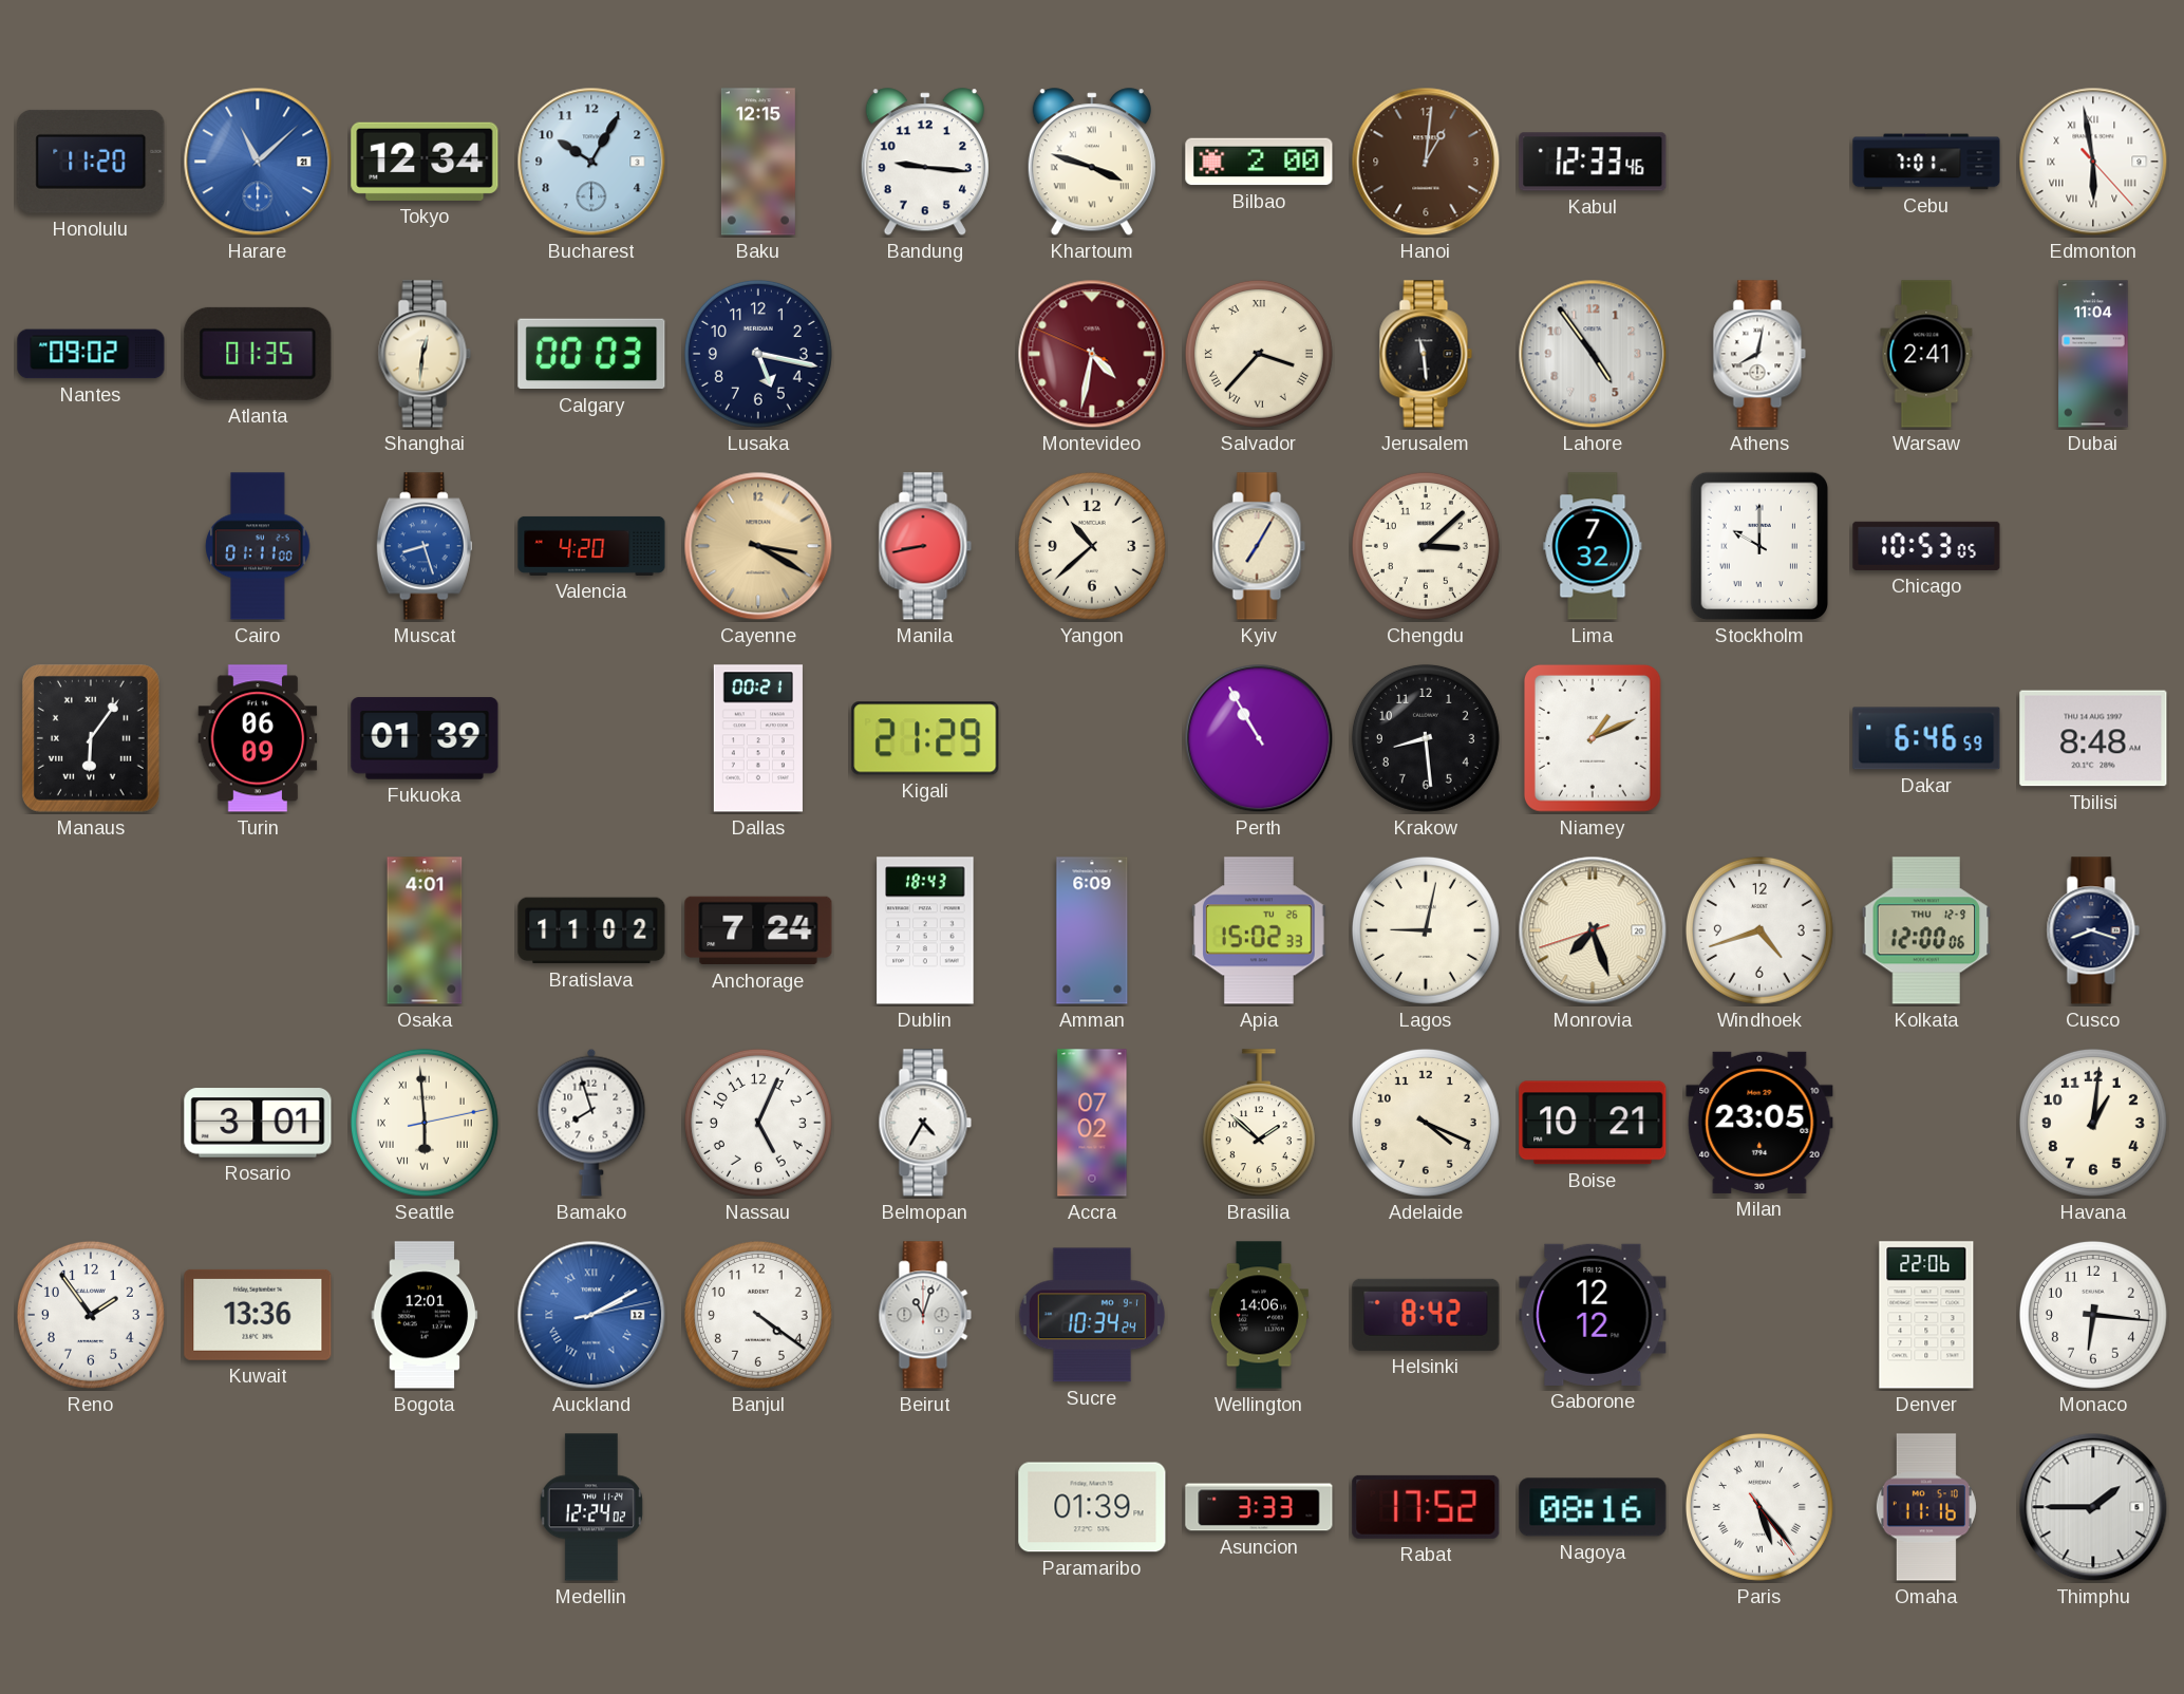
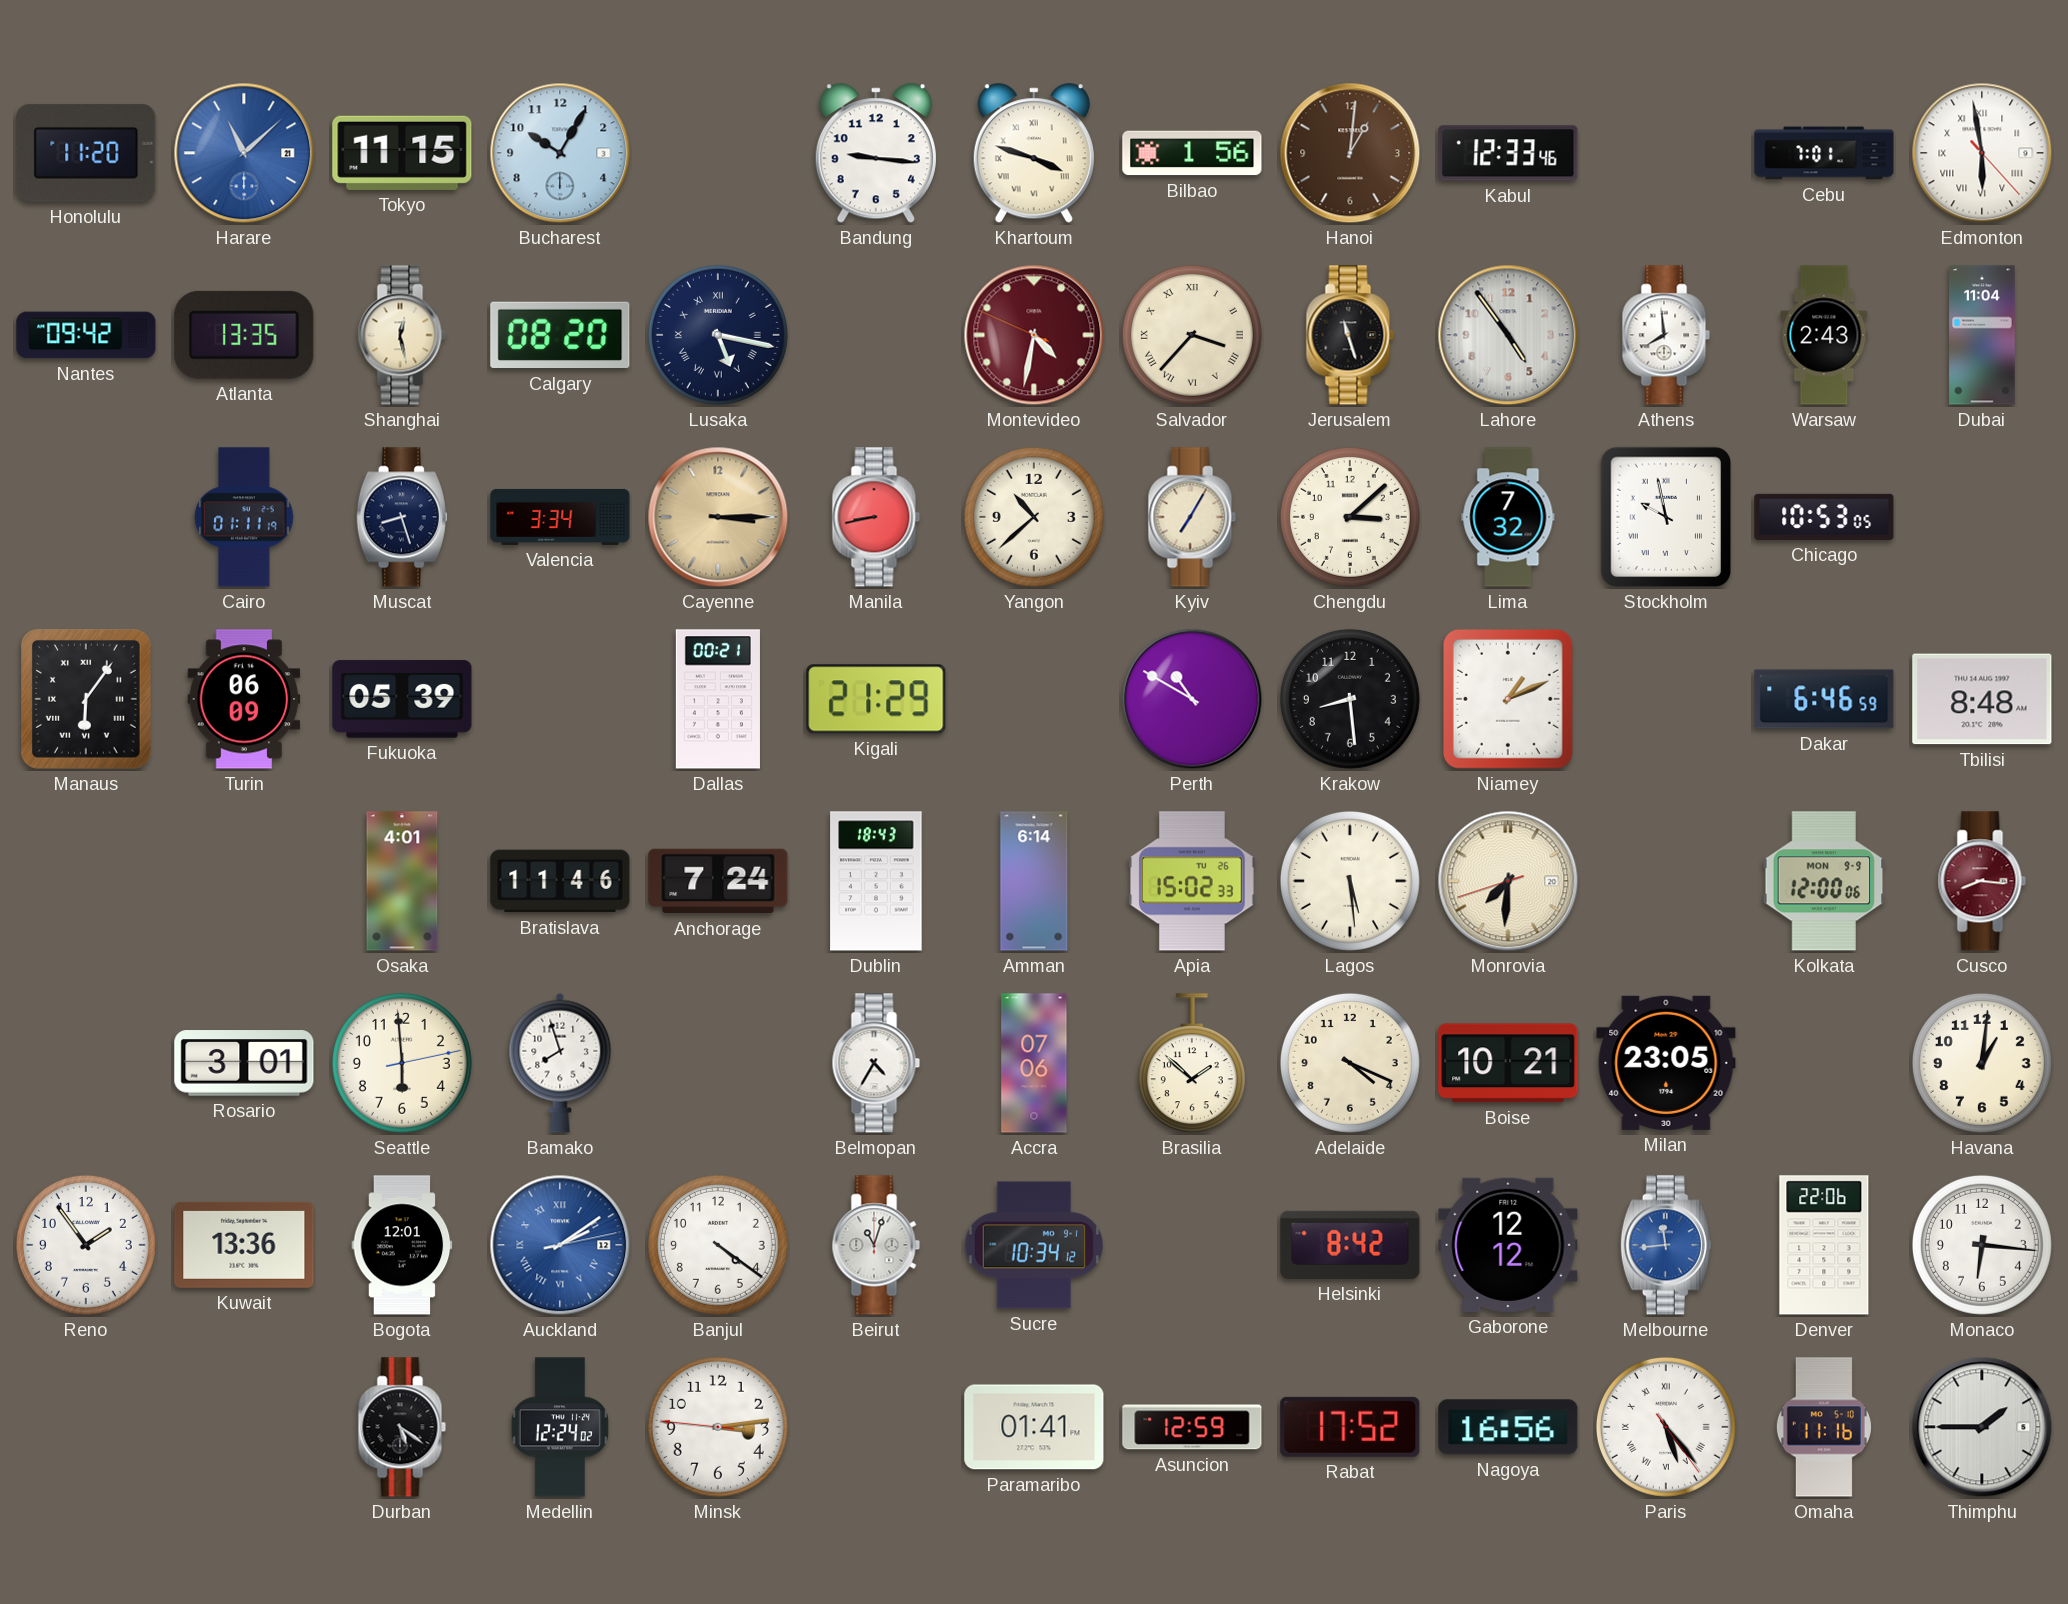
Tokyo: 12:34 -> 11:15
Baku: 12:15 -> none
Bilbao: 2:00 -> 1:56
Nantes: 09:02 -> 09:42
Atlanta: 01:35 -> 13:35
Shanghai: 12:31 -> 12:28
Calgary: 00:03 -> 08:20
Lusaka numerals: Arabic -> Roman
Jerusalem: 11:29 -> 11:27
Athens: 8:02 -> 7:59
Warsaw: 2:41 -> 2:43
Cairo: 01:11:00 -> 01:11:19
Muscat dial: blue -> navy
Valencia: 4:20 -> 3:34
Cayenne: 3:20 -> 3:15
Stockholm: 10:00 -> 9:58
Fukuoka: 01:39 -> 05:39
Perth: 10:55 -> 10:50
Bratislava: 11:02 -> 11:46
Amman: 6:09 -> 6:14
Lagos: 9:02 -> 5:29
Monrovia: 7:26 -> 7:30
Windhoek: 4:42 -> none
Kolkata date: THU 12-9 -> MON 9-9
Cusco: 8:18 -> 8:16
Cusco dial: navy -> burgundy
Seattle numerals: Roman -> Arabic
Nassau: 5:04 -> none
Accra: 07:02 -> 07:06
Auckland: 2:10 -> 2:09
Sucre: 10:34:24 -> 10:34:12
Wellington: 14:06 -> none
Melbourne: none -> 11:44
Durban: none -> 5:21
Minsk: none -> 3:13
Paramaribo: 01:39 -> 01:41
Asuncion: 3:33 -> 12:59
Nagoya: 08:16 -> 16:56
